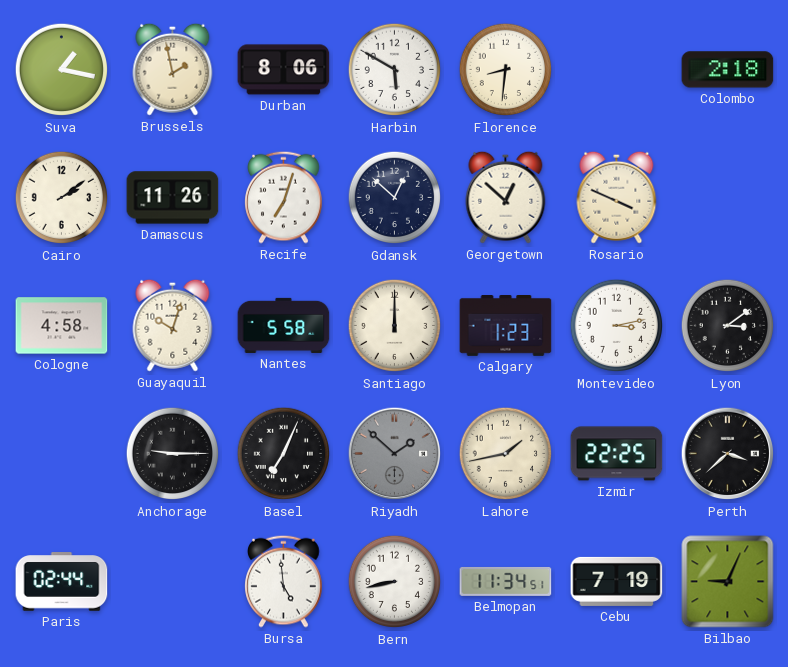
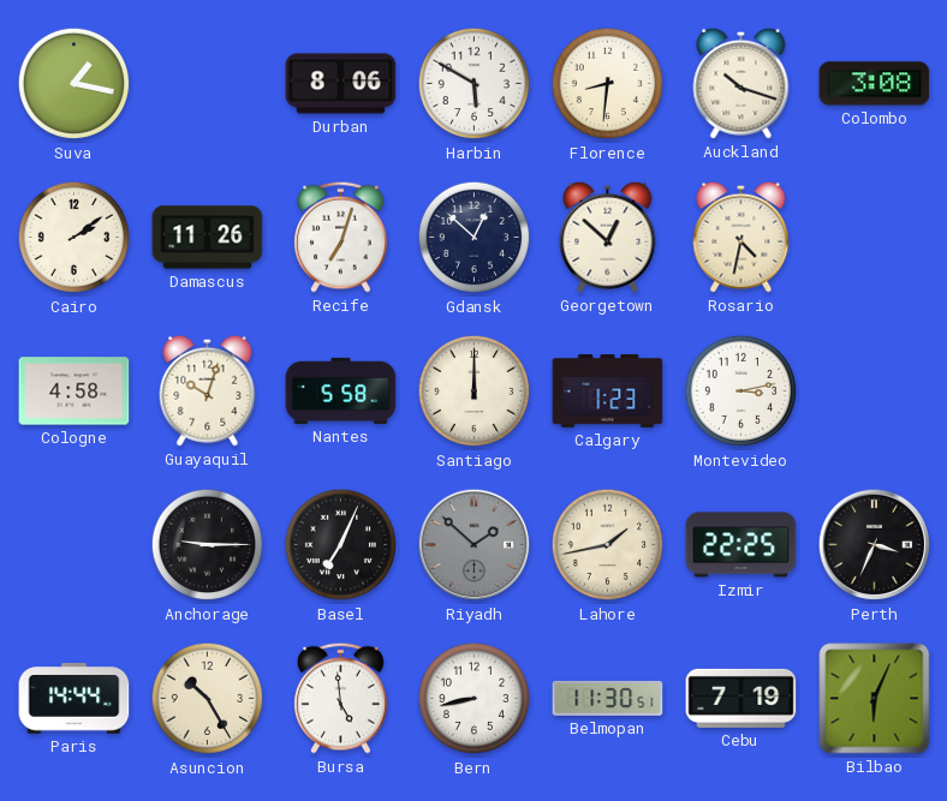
Brussels: 1:58 -> none
Auckland: none -> 10:18
Colombo: 2:18 -> 3:08
Rosario: 3:49 -> 4:32
Lyon: 3:09 -> none
Perth: 3:38 -> 3:34
Paris: 02:44 -> 14:44
Asuncion: none -> 10:25
Belmopan: 11:34 -> 11:30
Bilbao: 9:04 -> 6:04
